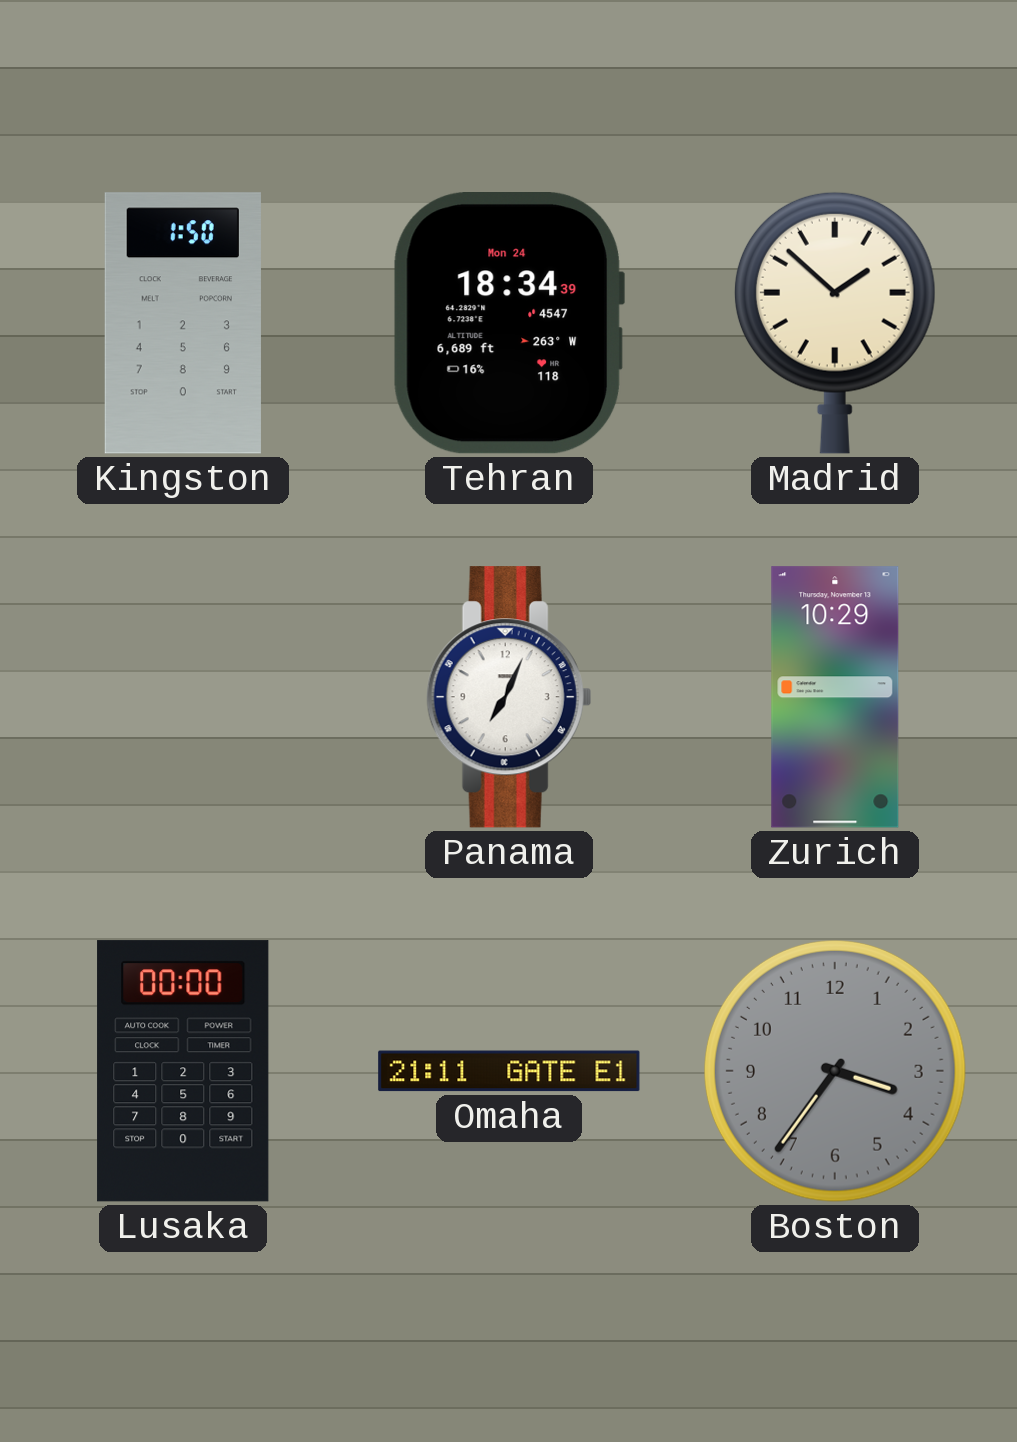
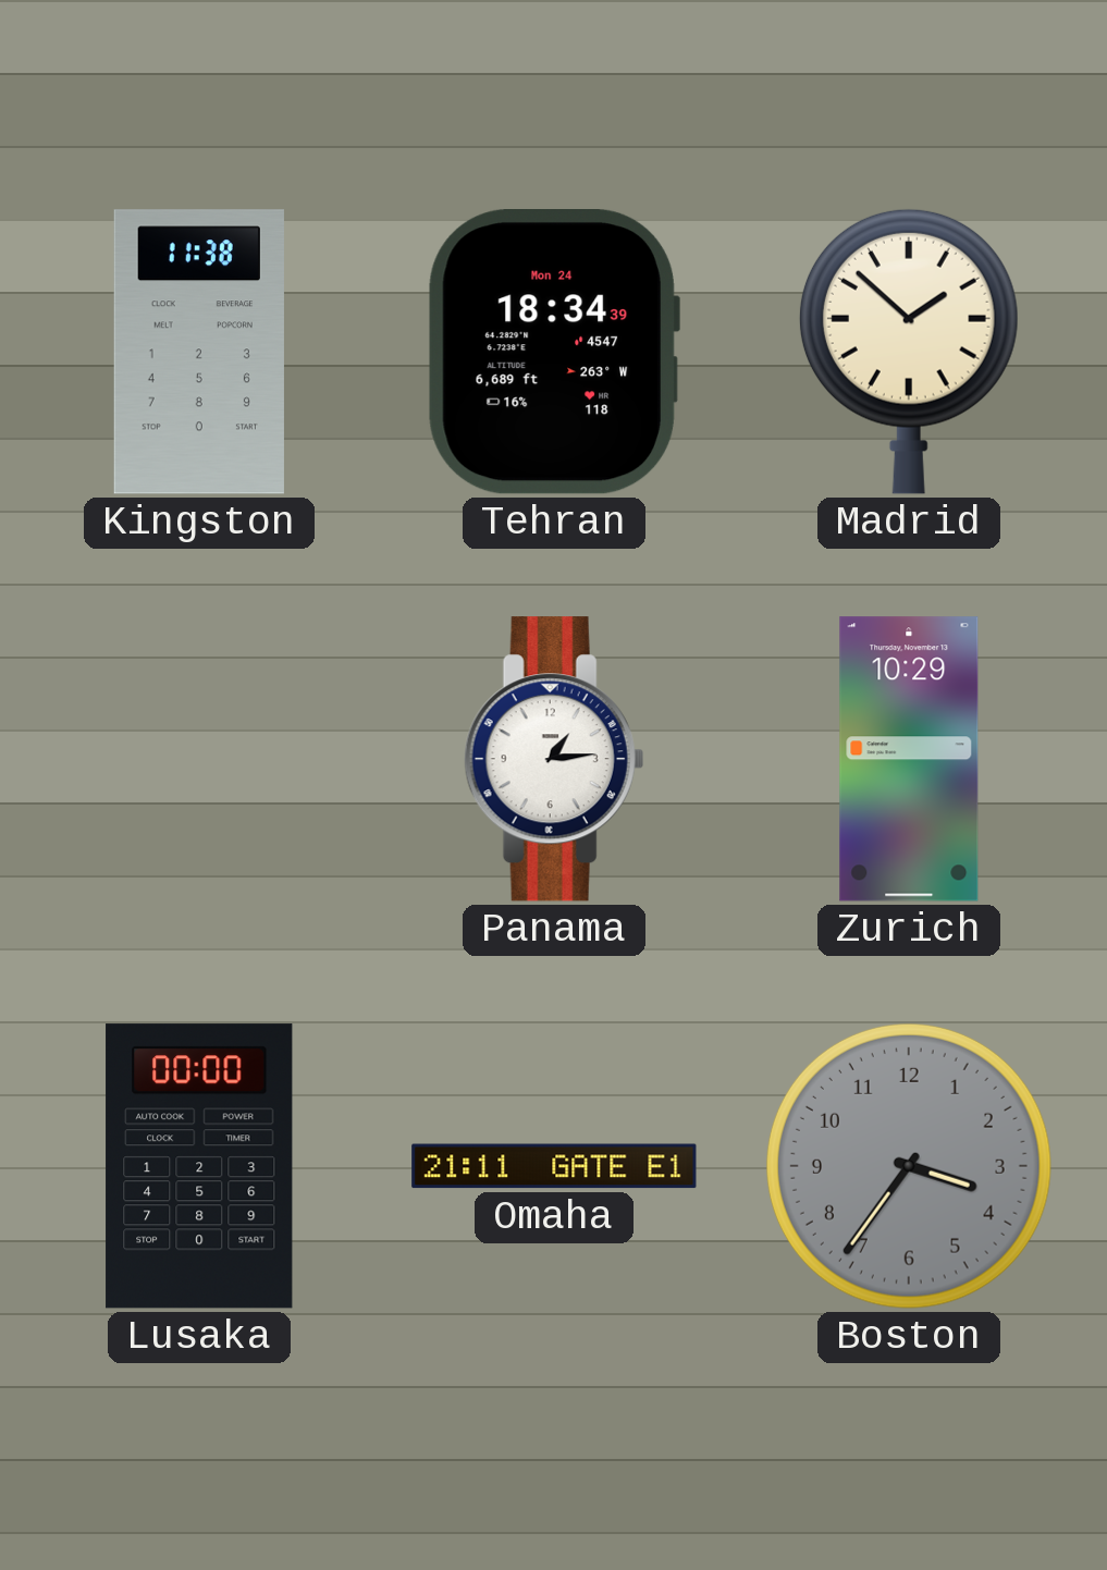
Kingston: 1:50 -> 11:38
Panama: 7:04 -> 1:14
